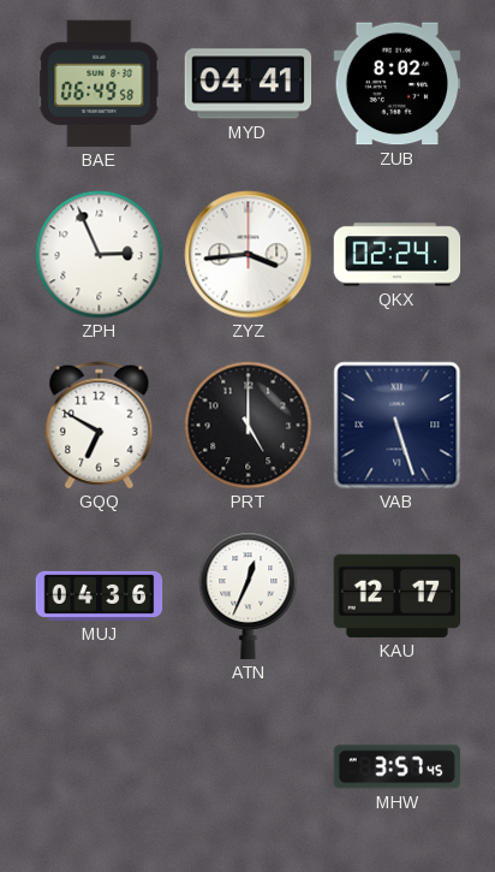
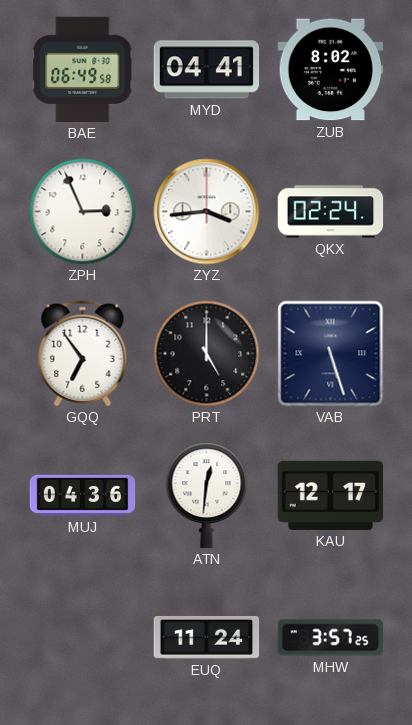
GQQ: 6:50 -> 6:54
ATN: 12:34 -> 12:31
EUQ: none -> 11:24
MHW: 3:57:45 -> 3:57:25
